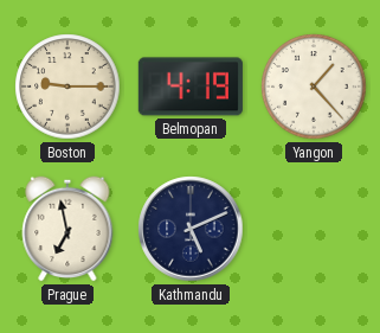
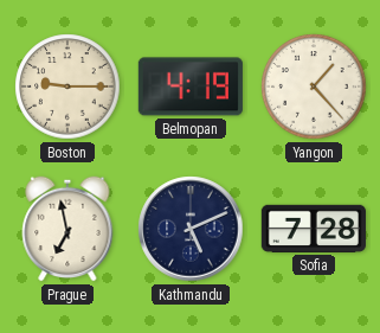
Sofia: none -> 7:28
